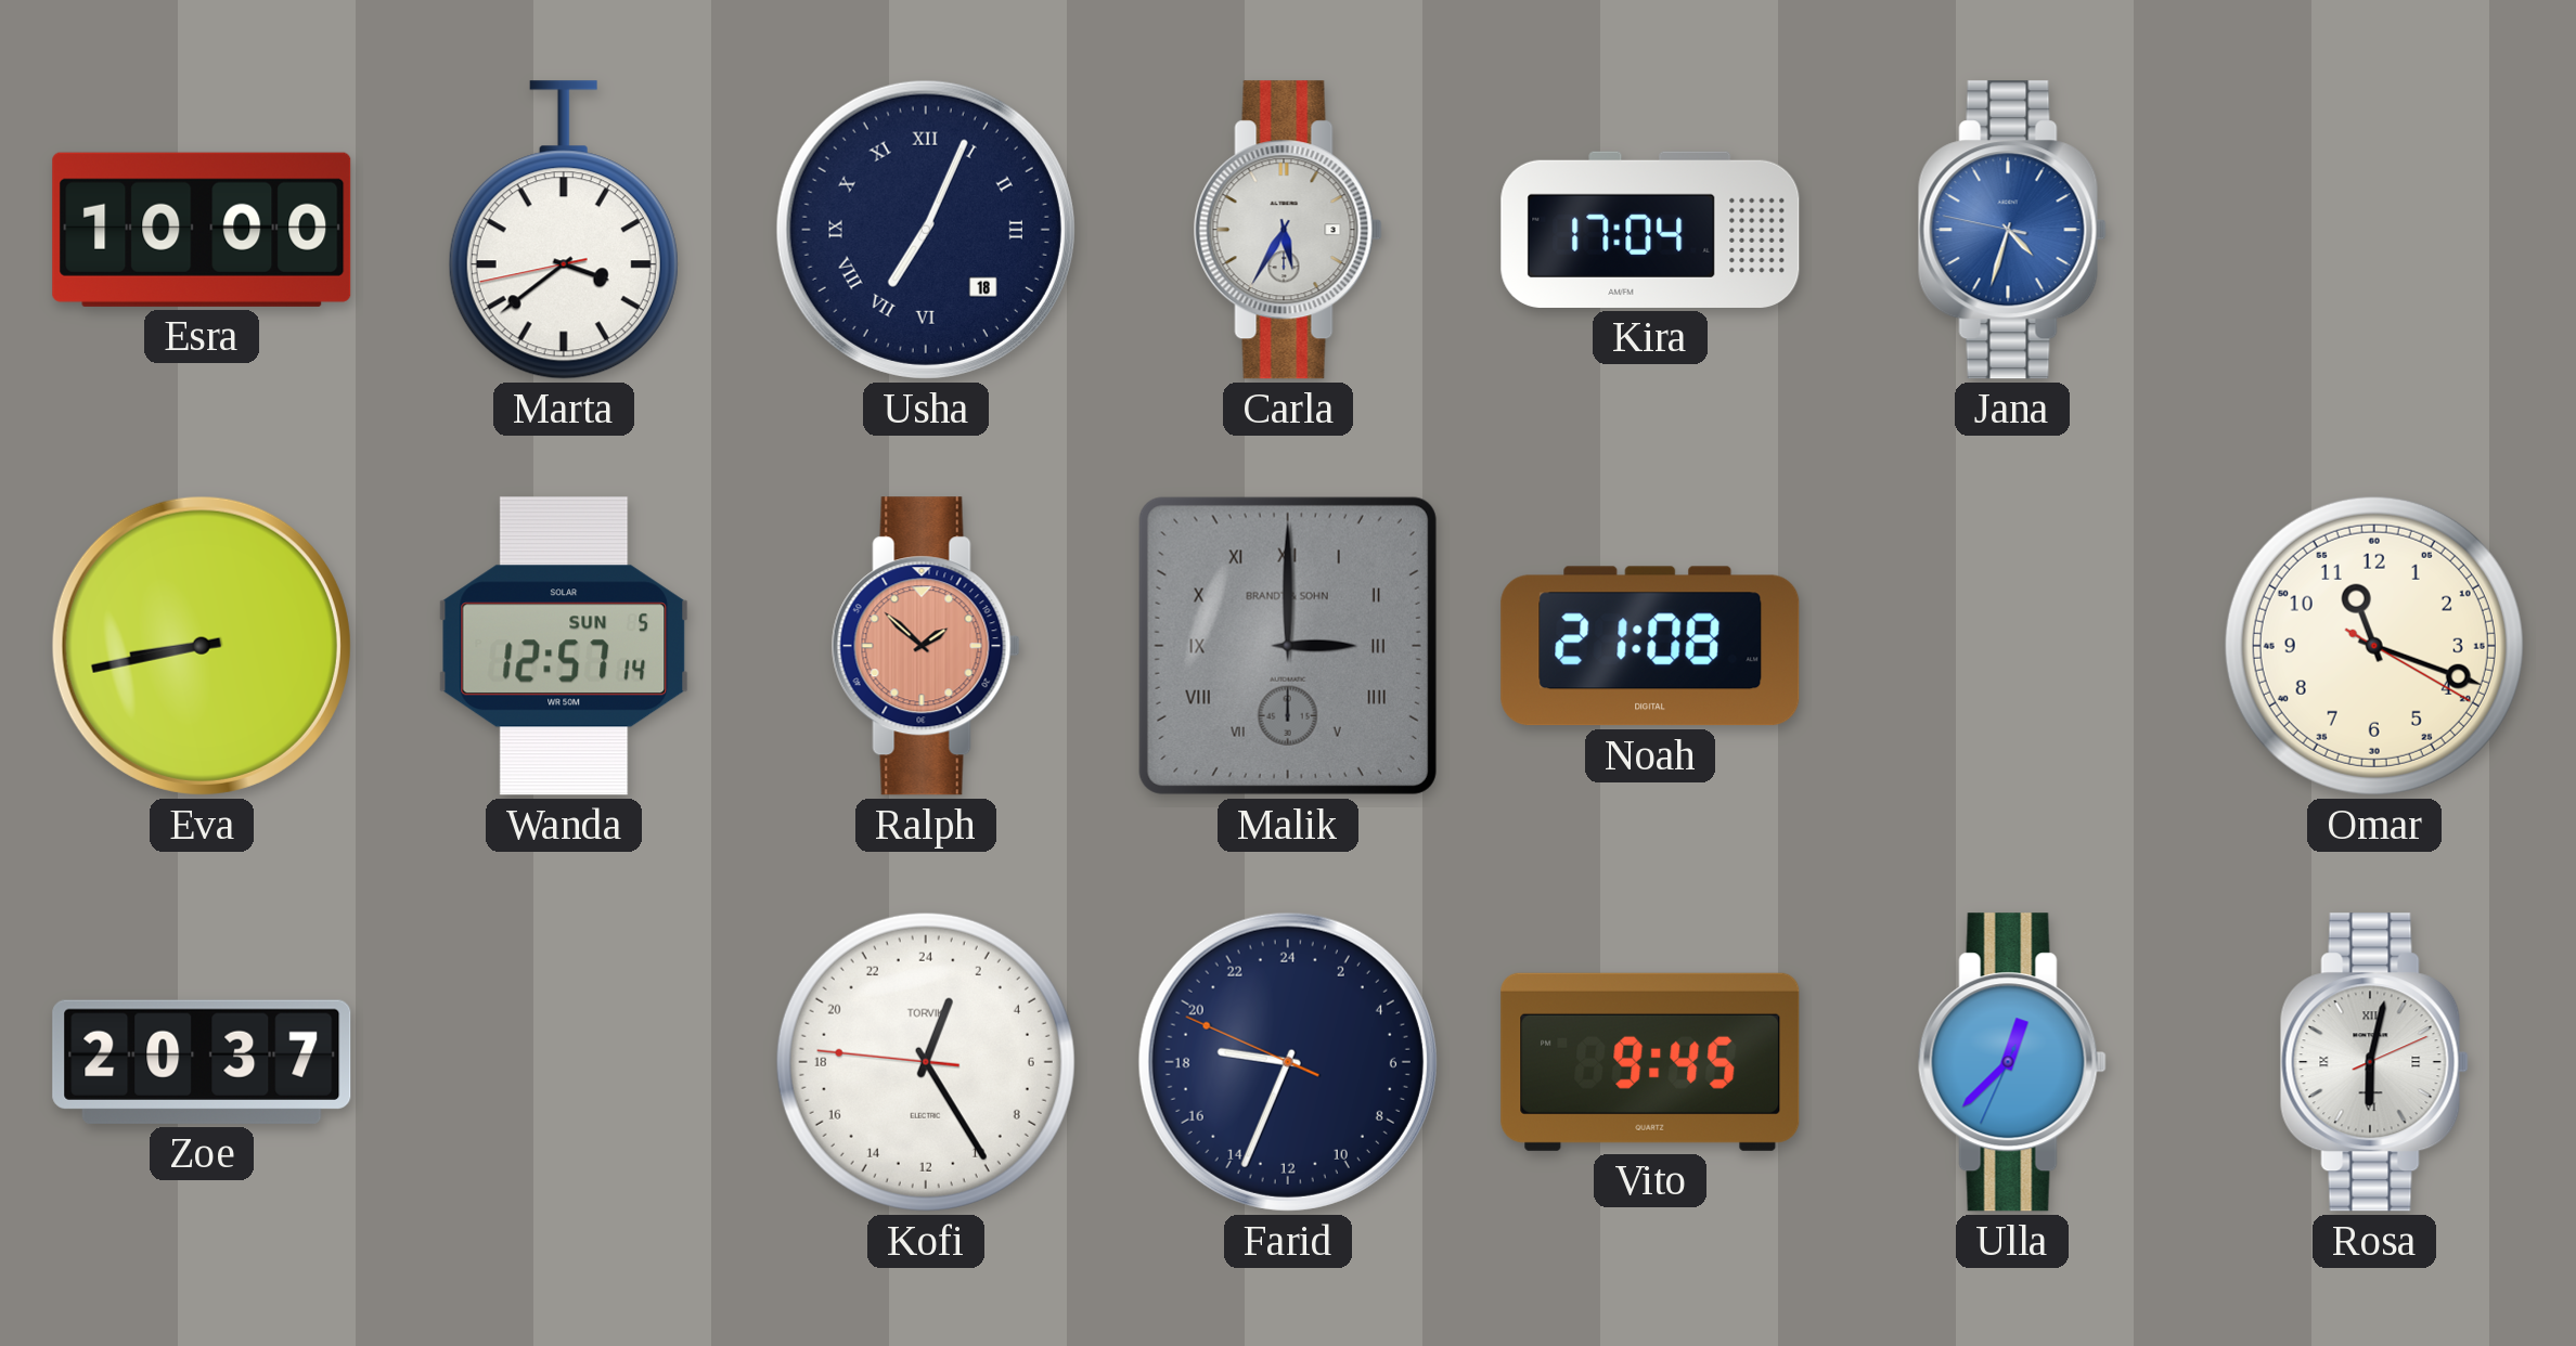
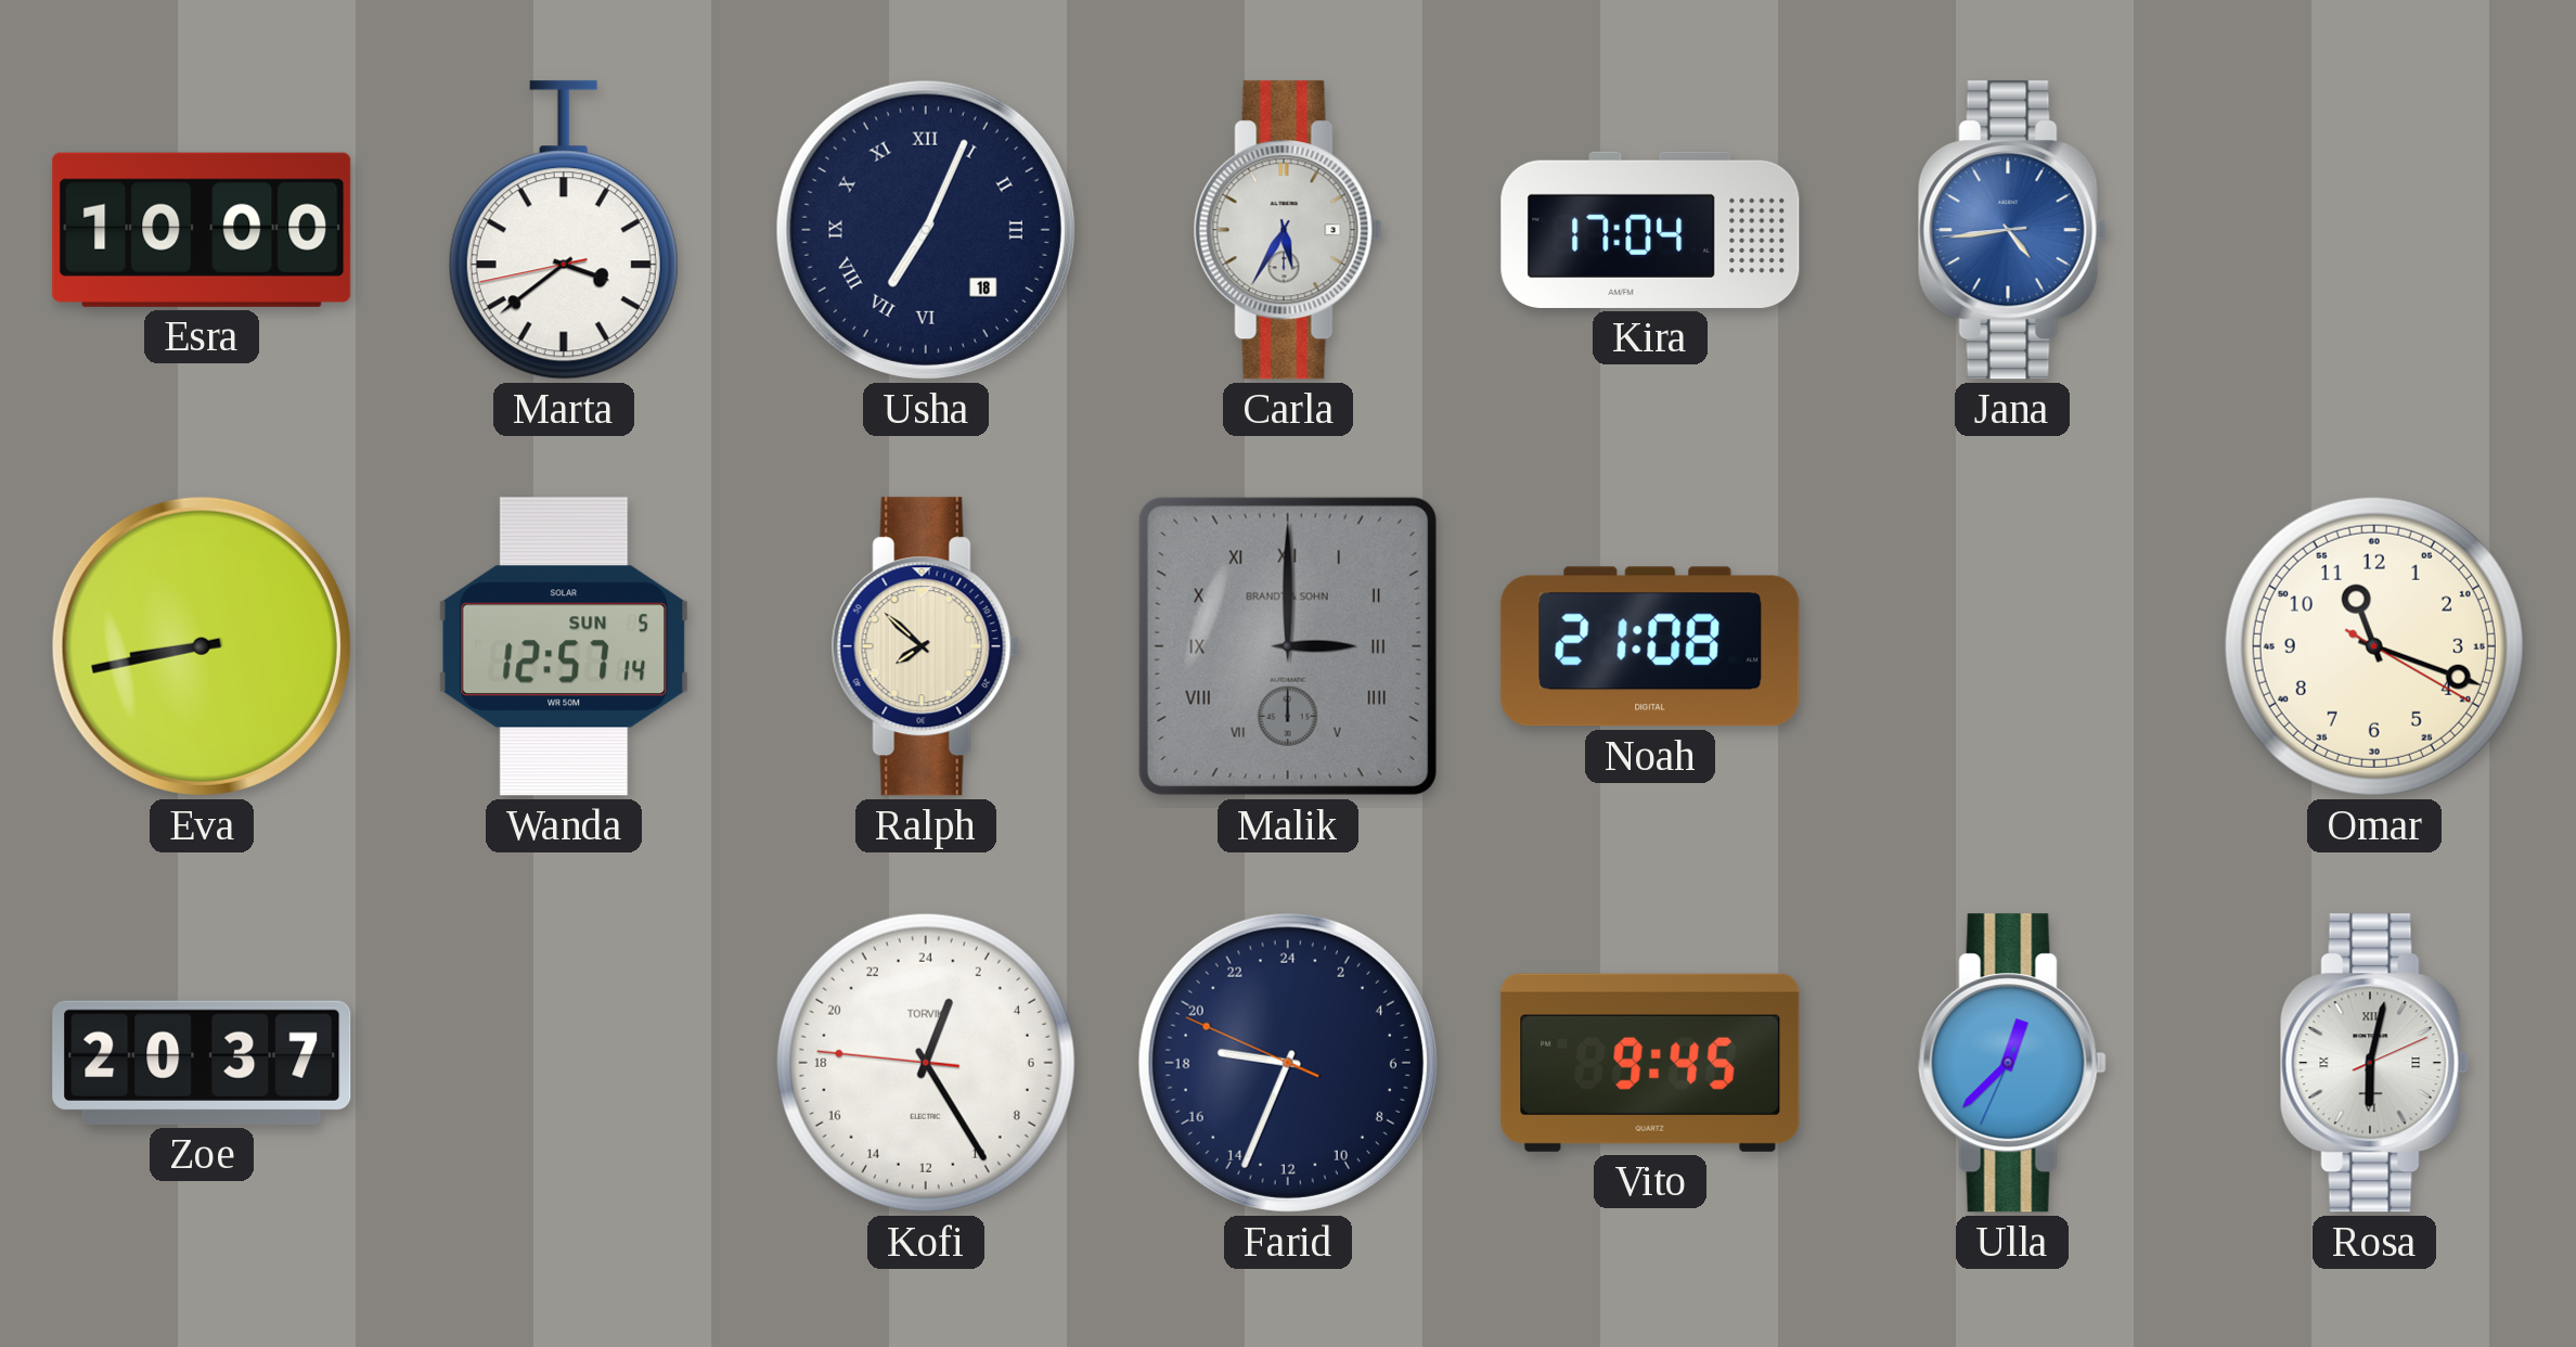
Jana: 4:32 -> 4:43
Ralph: 1:52 -> 7:52
Ralph dial: salmon -> cream
